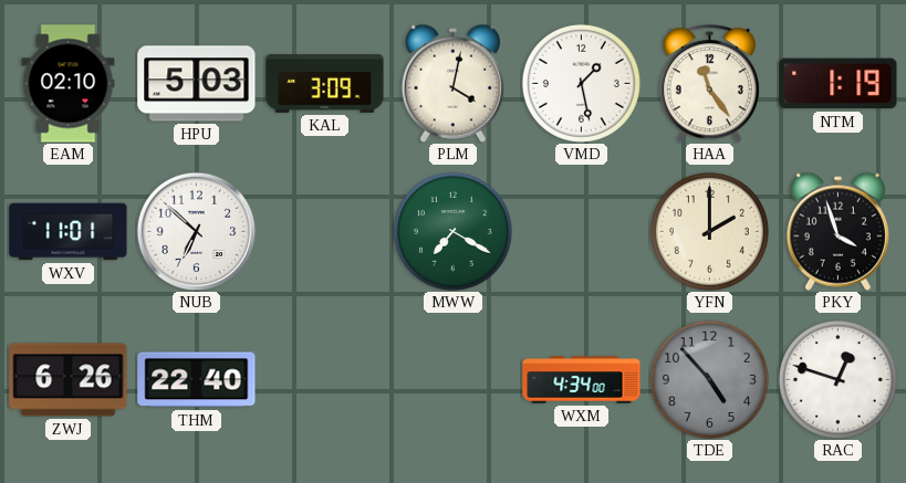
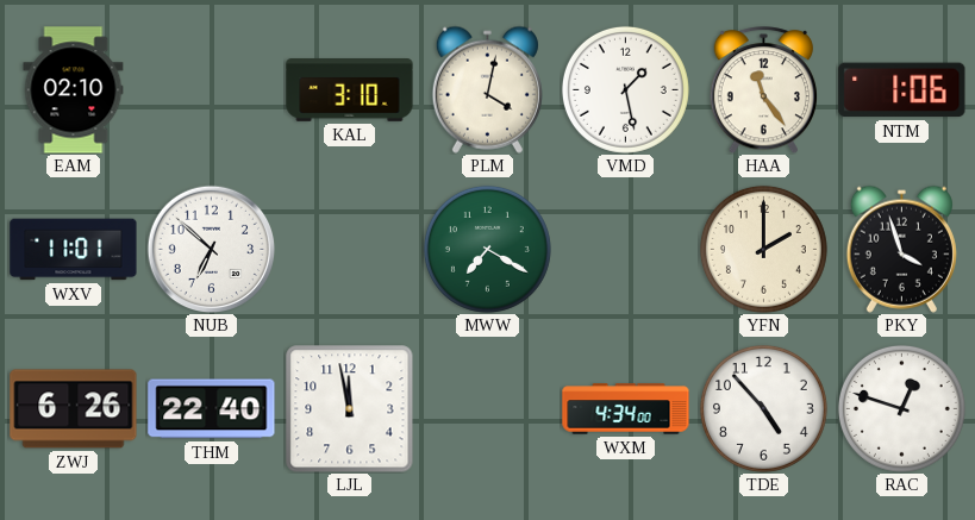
HPU: 5:03 -> none
KAL: 3:09 -> 3:10
NTM: 1:19 -> 1:06
LJL: none -> 11:58
TDE dial: grey -> white
